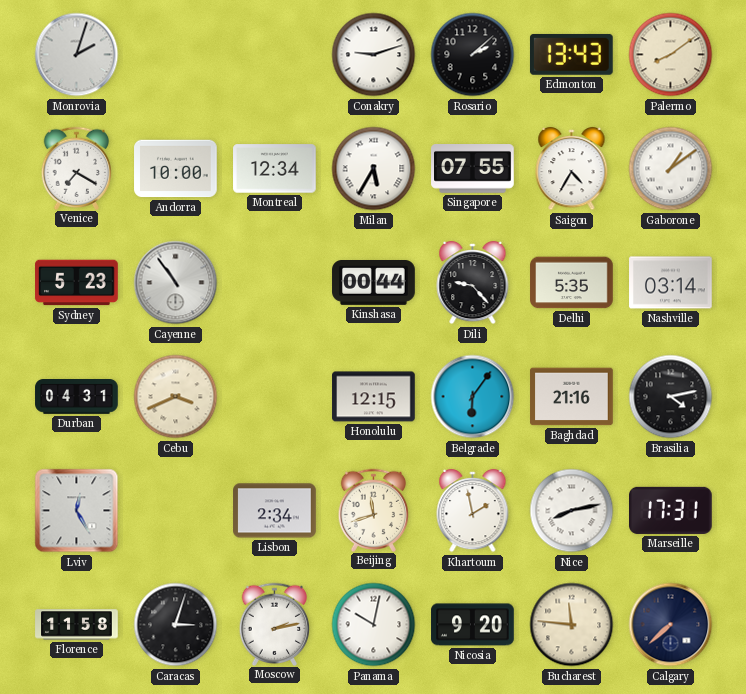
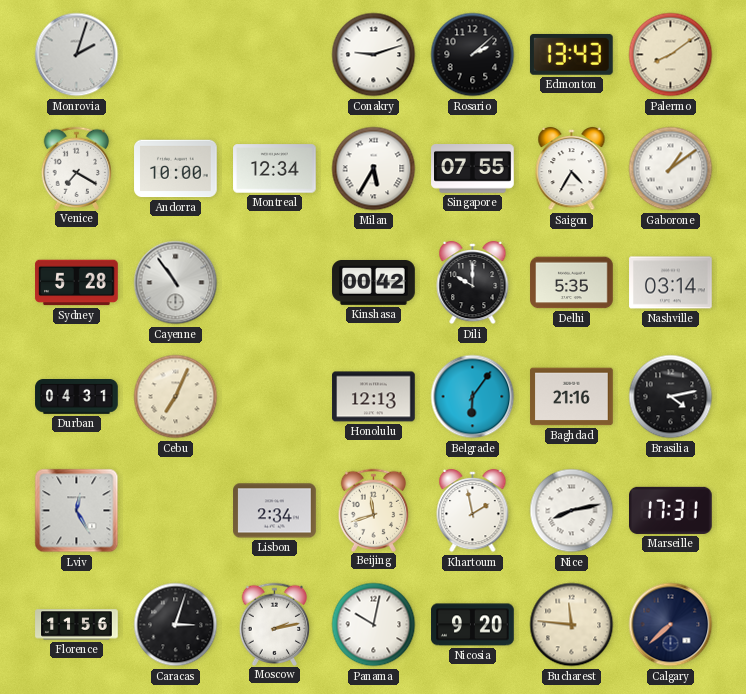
Sydney: 5:23 -> 5:28
Kinshasa: 00:44 -> 00:42
Dili: 9:23 -> 10:00
Cebu: 3:41 -> 7:04
Honolulu: 12:15 -> 12:13
Florence: 11:58 -> 11:56
